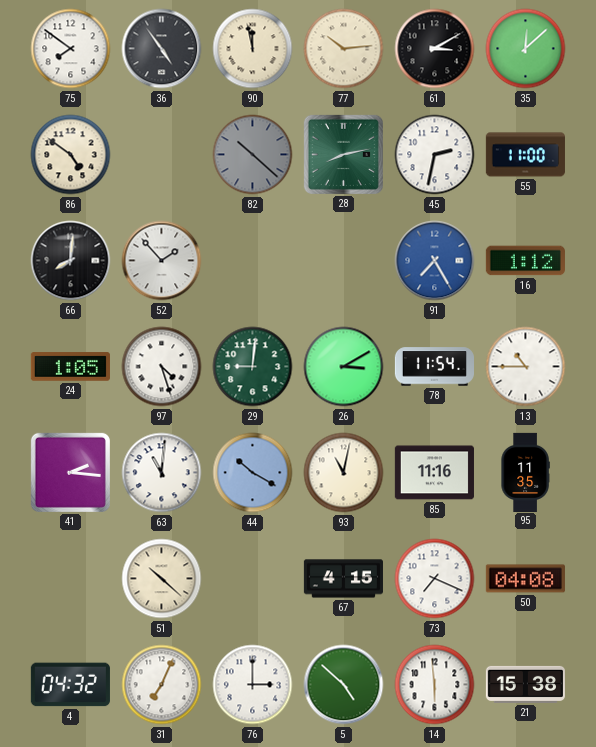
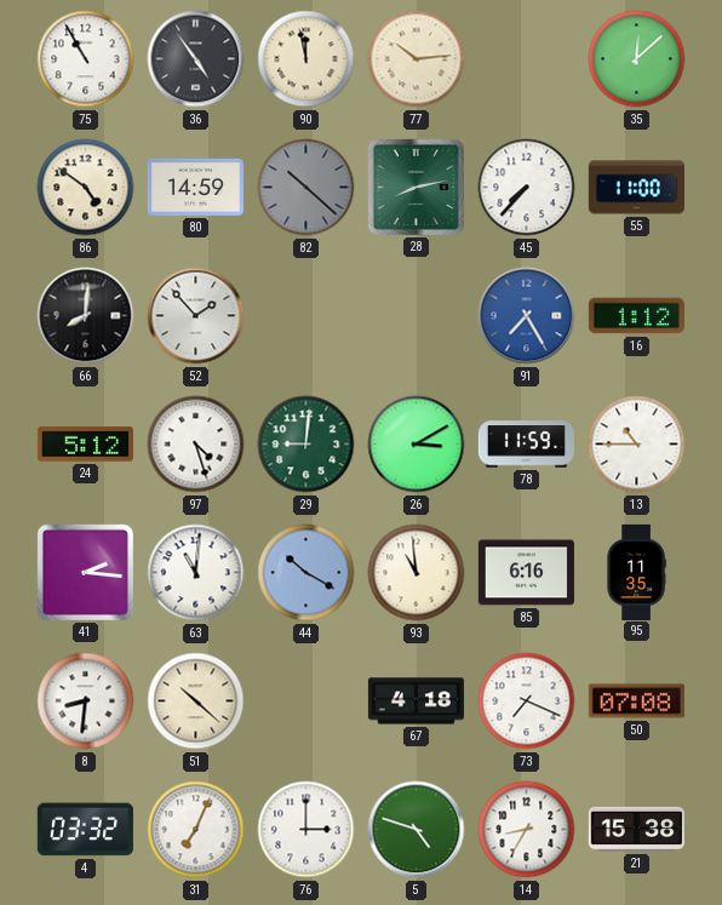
75: 7:51 -> 10:55
61: 3:10 -> none
80: none -> 14:59
45: 2:32 -> 7:37
24: 1:05 -> 5:12
78: 11:54 -> 11:59
93: 11:02 -> 10:59
85: 11:16 -> 6:16
8: none -> 8:31
67: 4:15 -> 4:18
50: 04:08 -> 07:08
4: 04:32 -> 03:32
5: 4:52 -> 4:48
14: 5:59 -> 8:35
